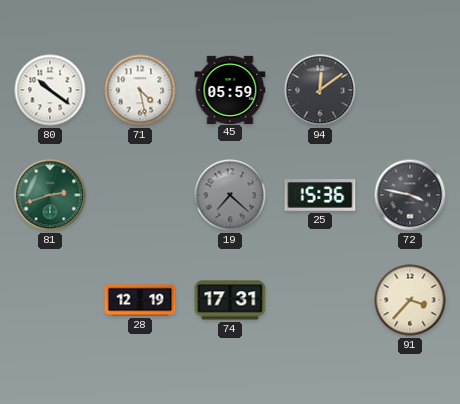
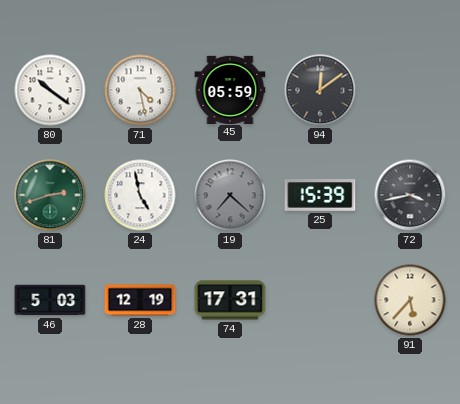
24: none -> 4:58
25: 15:36 -> 15:39
72: 3:47 -> 3:43
46: none -> 5:03
91: 3:37 -> 5:37
